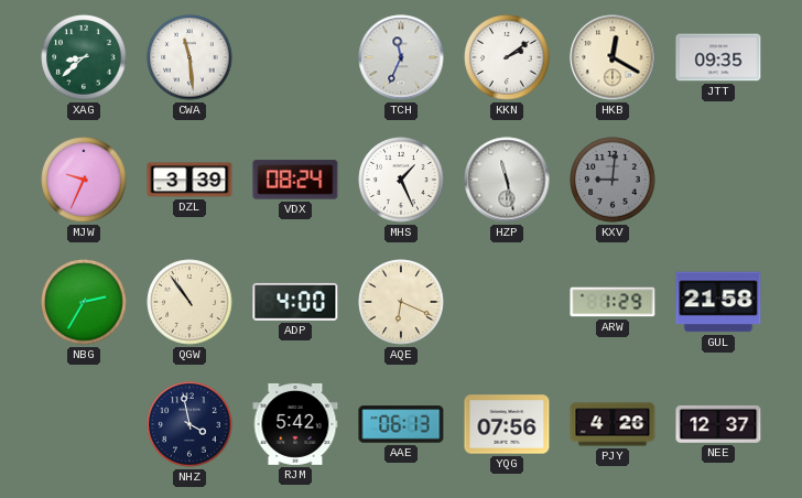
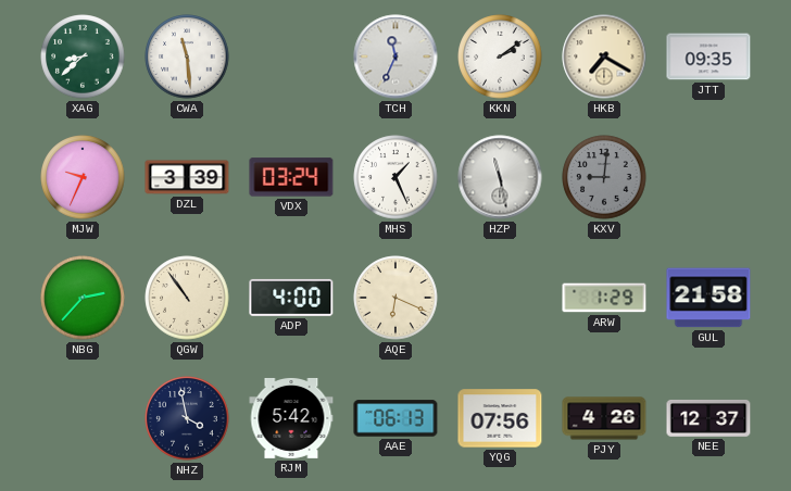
HKB: 12:20 -> 7:20
VDX: 08:24 -> 03:24
NBG: 2:35 -> 2:37
